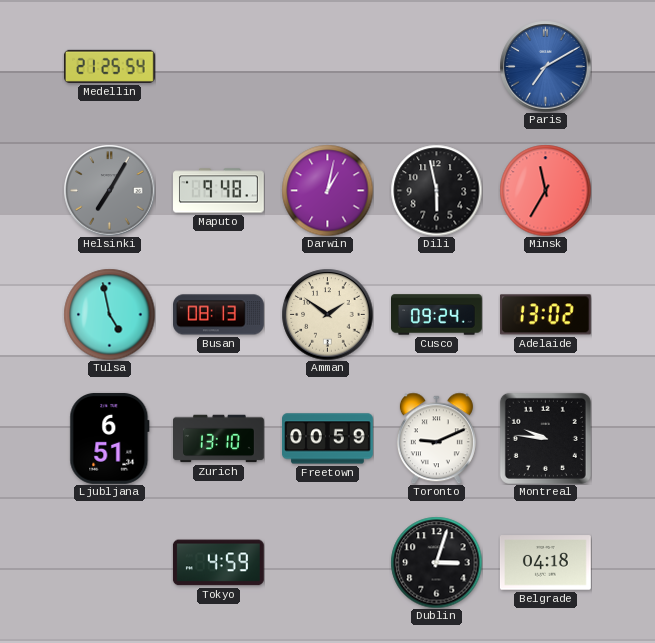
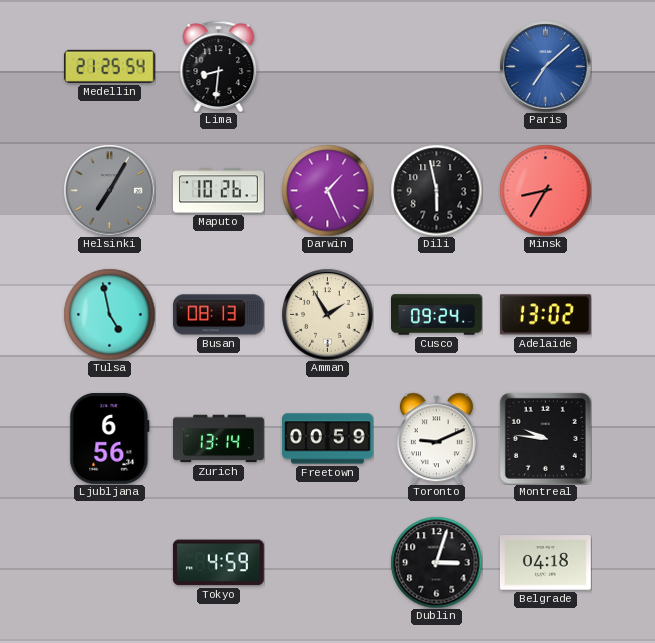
Lima: none -> 8:31
Paris: 7:10 -> 7:08
Maputo: 9:48 -> 10:26
Darwin: 1:02 -> 1:26
Minsk: 11:35 -> 8:35
Amman: 1:51 -> 1:55
Ljubljana: 6:51 -> 6:56
Zurich: 13:10 -> 13:14
